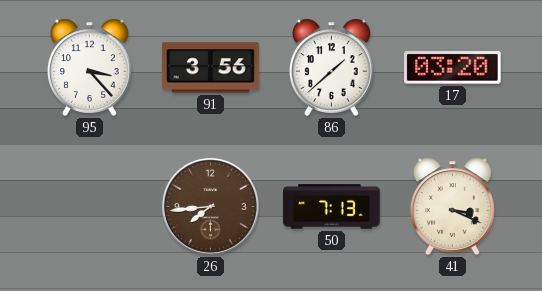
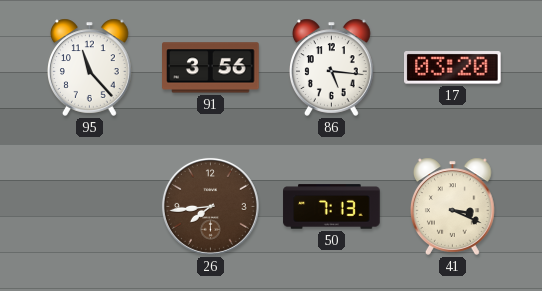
95: 3:23 -> 11:23
86: 1:38 -> 5:16
